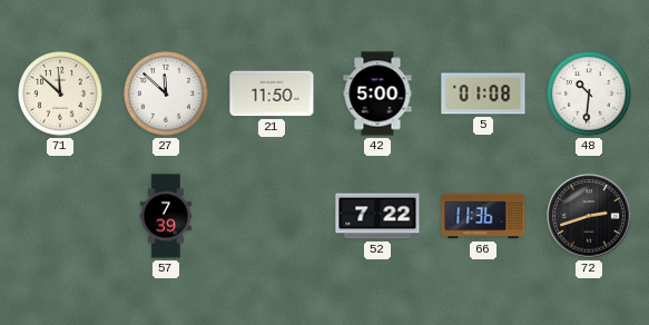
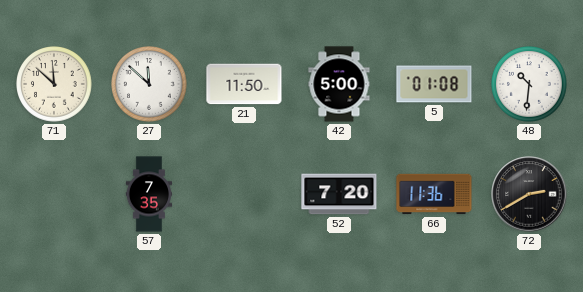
57: 7:39 -> 7:35
52: 7:22 -> 7:20
72: 2:42 -> 2:40
